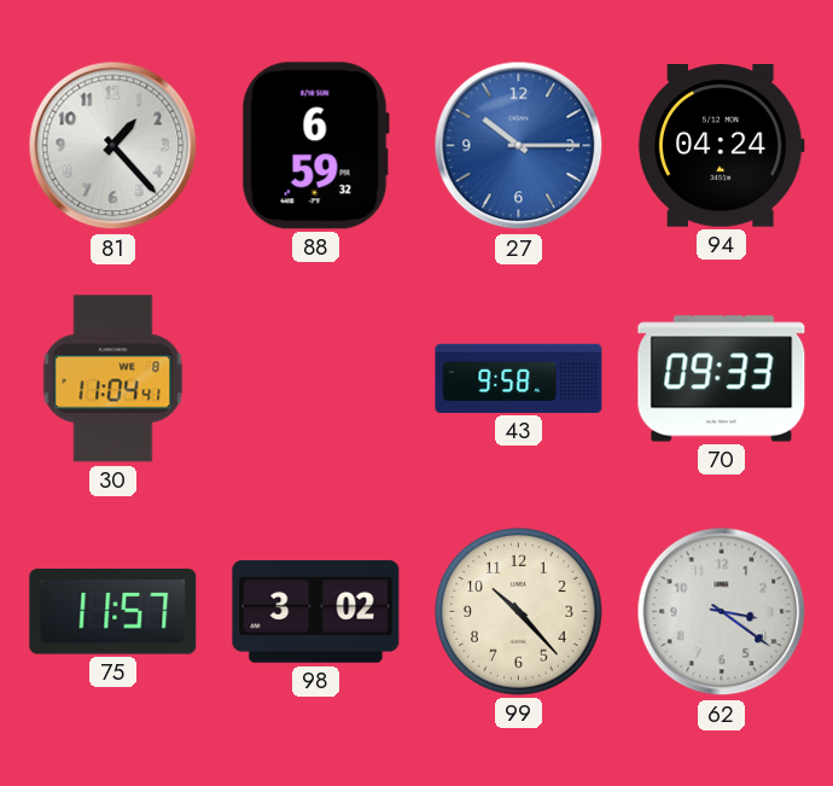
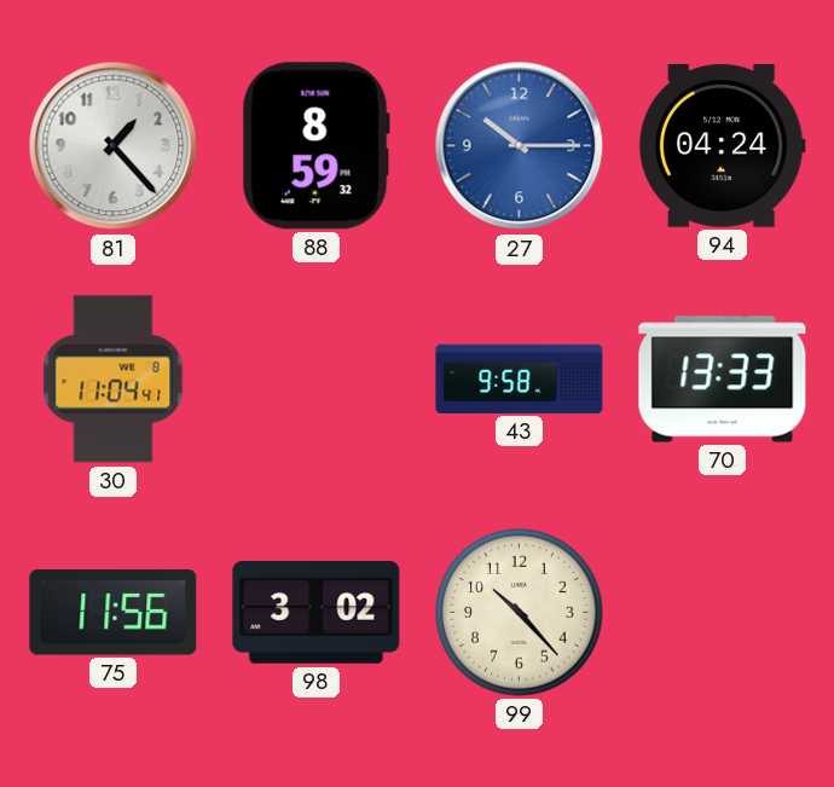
88: 6:59 -> 8:59
70: 09:33 -> 13:33
75: 11:57 -> 11:56
62: 3:21 -> none
